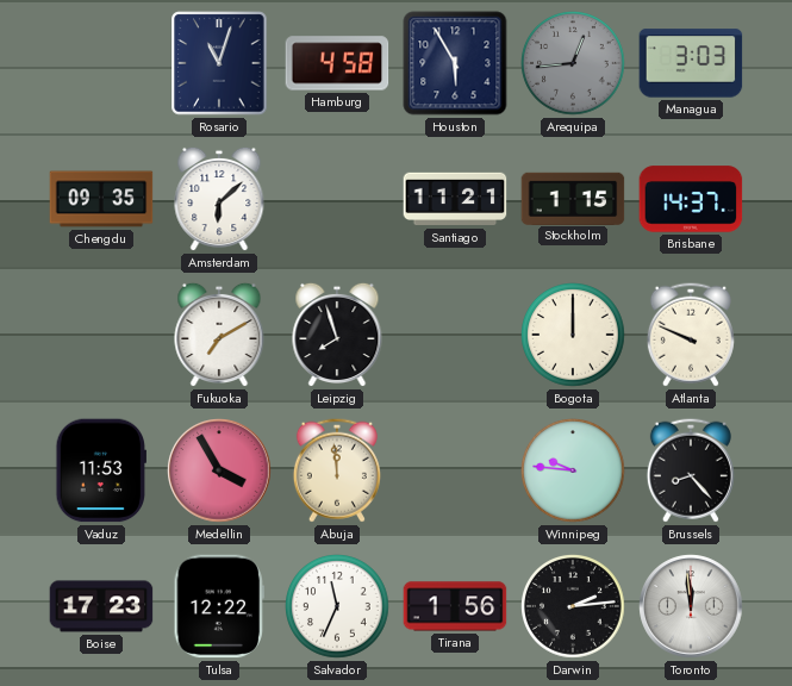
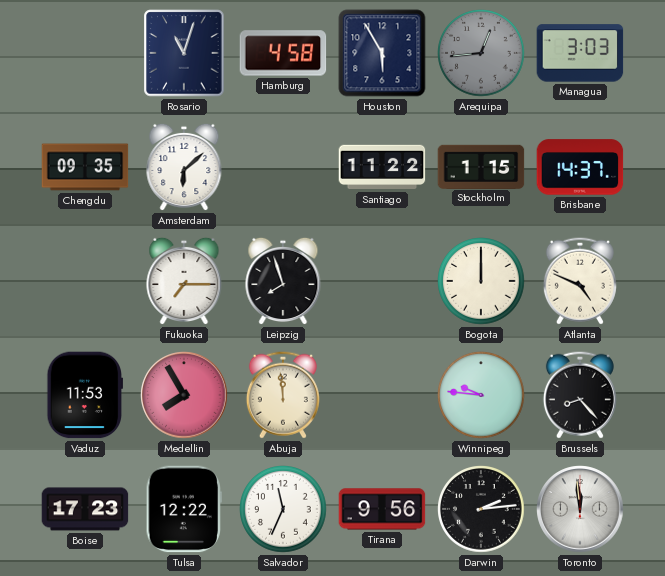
Santiago: 11:21 -> 11:22
Fukuoka: 7:10 -> 7:15
Atlanta: 9:49 -> 4:49
Medellin: 3:55 -> 7:55
Tirana: 1:56 -> 9:56
